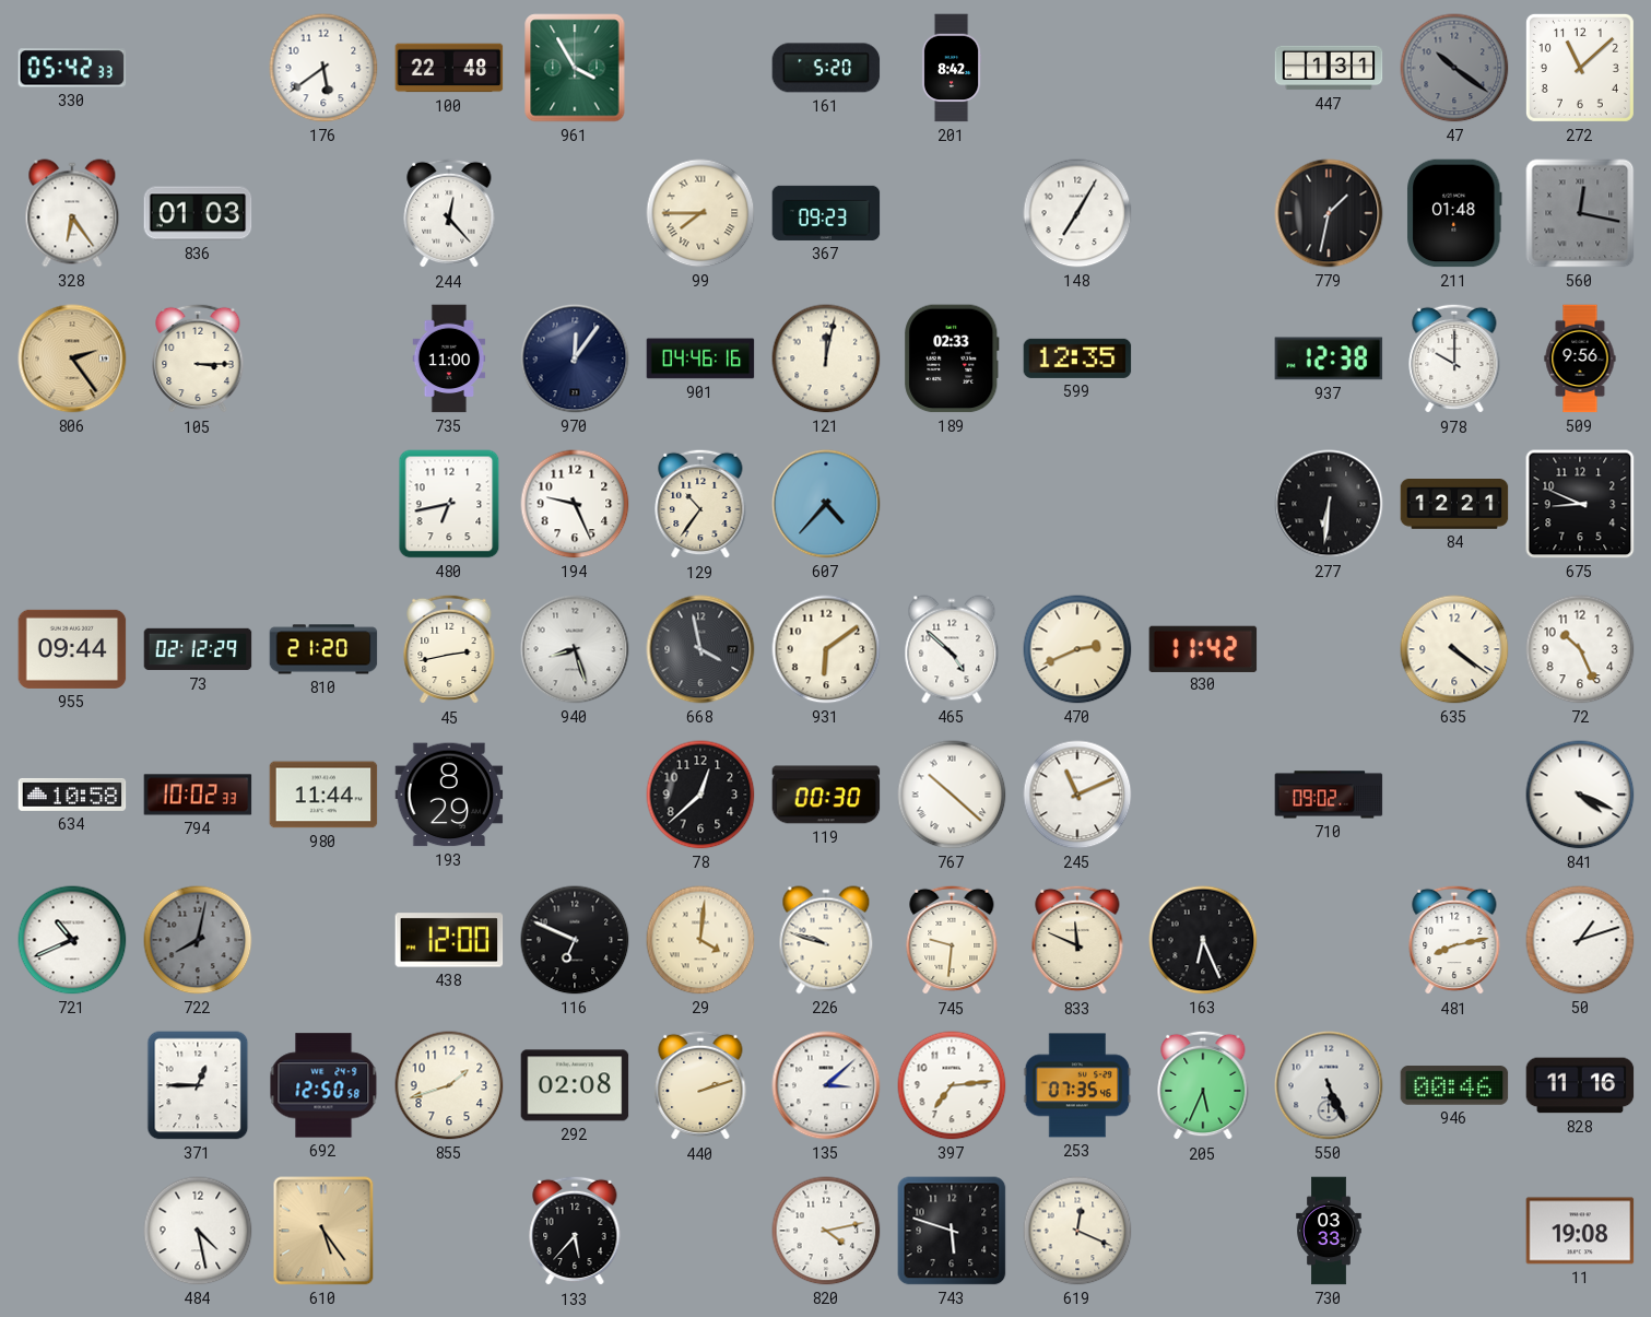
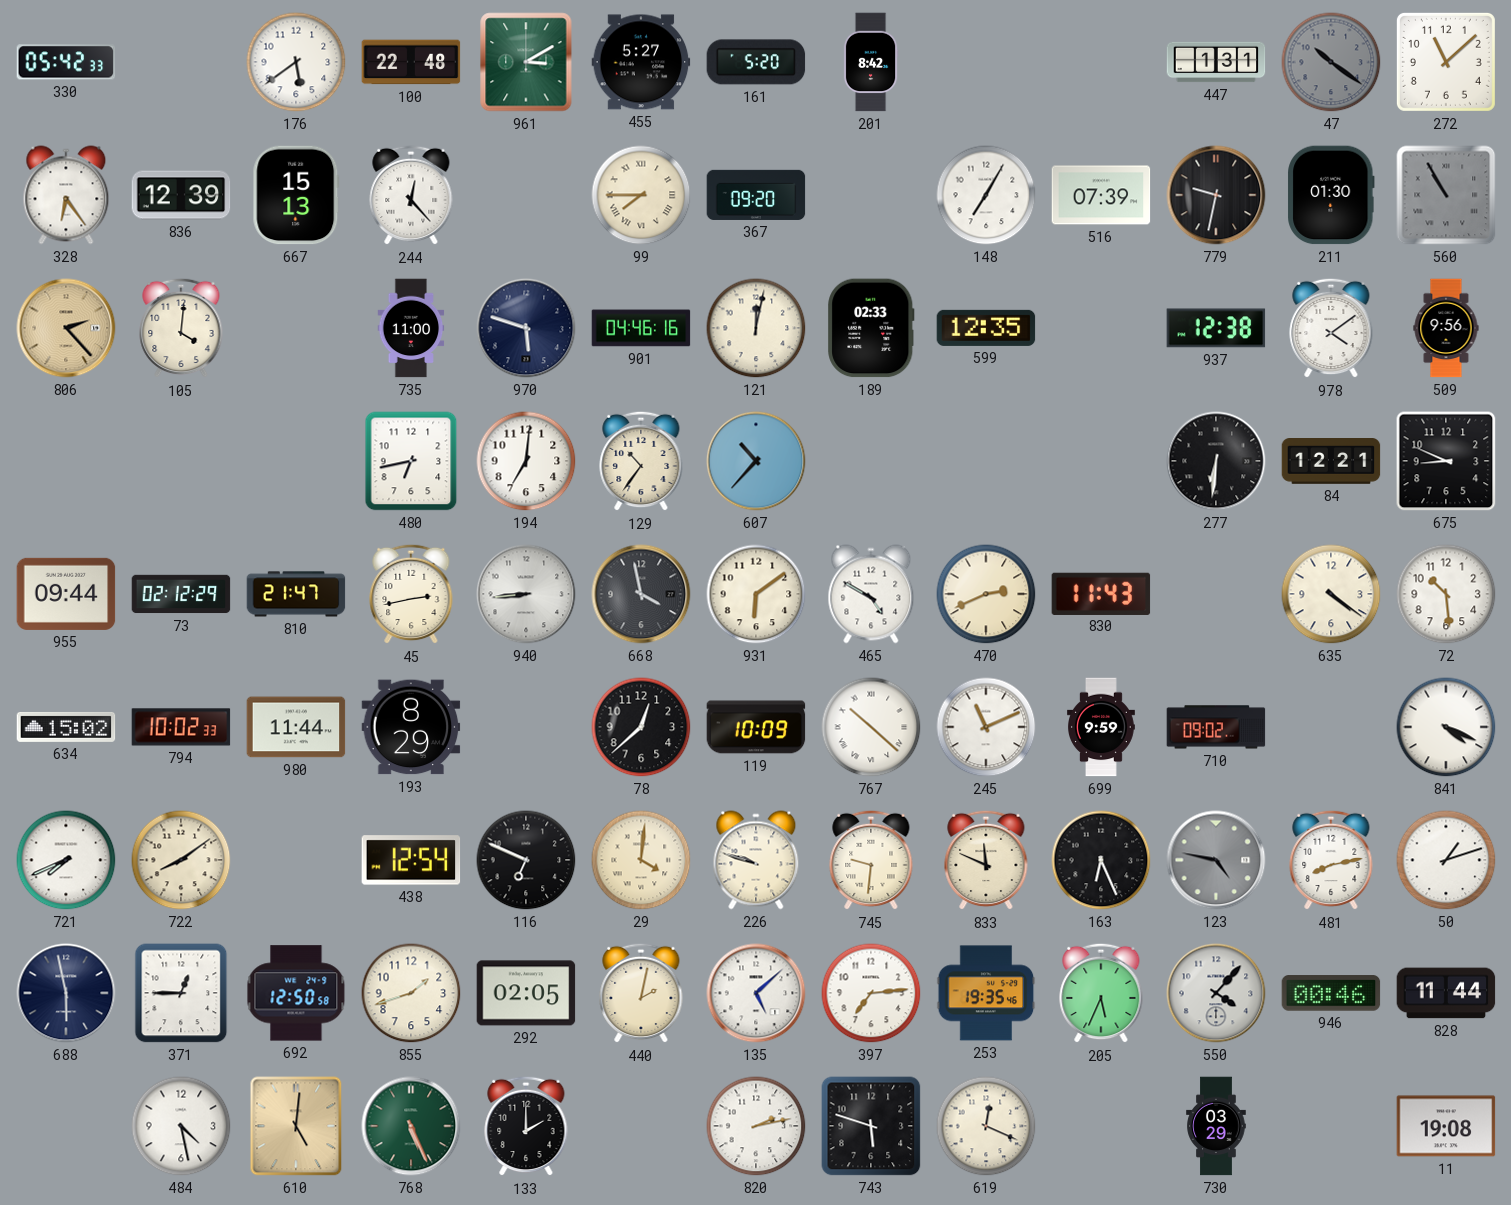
961: 3:55 -> 3:10
455: none -> 5:27
836: 01:03 -> 12:39
667: none -> 15:13
367: 09:23 -> 09:20
516: none -> 07:39
779: 1:32 -> 9:32
211: 01:48 -> 01:30
560: 12:17 -> 10:55
806: 2:24 -> 2:23
105: 3:15 -> 4:01
970: 12:06 -> 5:48
978: 10:00 -> 4:09
194: 9:26 -> 7:01
607: 4:37 -> 10:37
810: 21:20 -> 21:47
940: 8:27 -> 8:44
465: 4:52 -> 4:50
830: 11:42 -> 11:43
72: 10:26 -> 10:29
634: 10:58 -> 15:02
119: 00:30 -> 10:09
699: none -> 9:59
721: 10:41 -> 7:41
722: 8:02 -> 8:09
722 dial: grey -> cream
438: 12:00 -> 12:54
123: none -> 4:47
688: none -> 5:58
292: 02:08 -> 02:05
440: 2:12 -> 2:02
135: 3:08 -> 5:08
253: 07:35 -> 19:35
550: 5:26 -> 4:07
828: 11:16 -> 11:44
610: 5:24 -> 5:01
768: none -> 5:26
133: 5:37 -> 2:00
820: 4:13 -> 2:13
730: 03:33 -> 03:29
